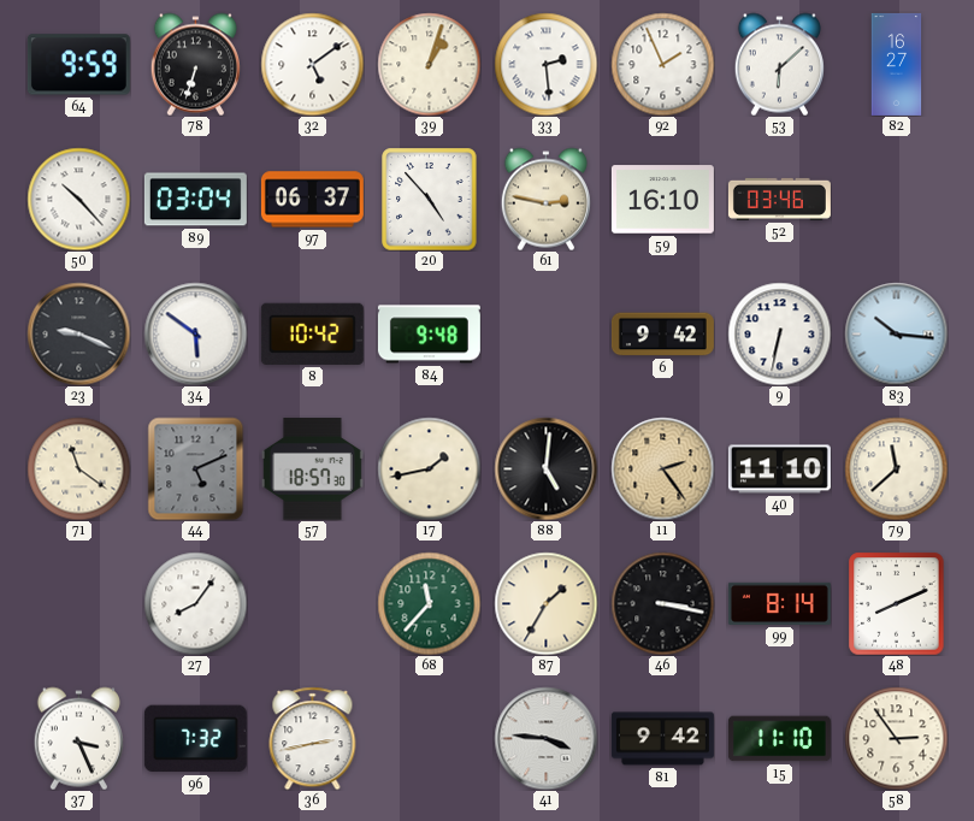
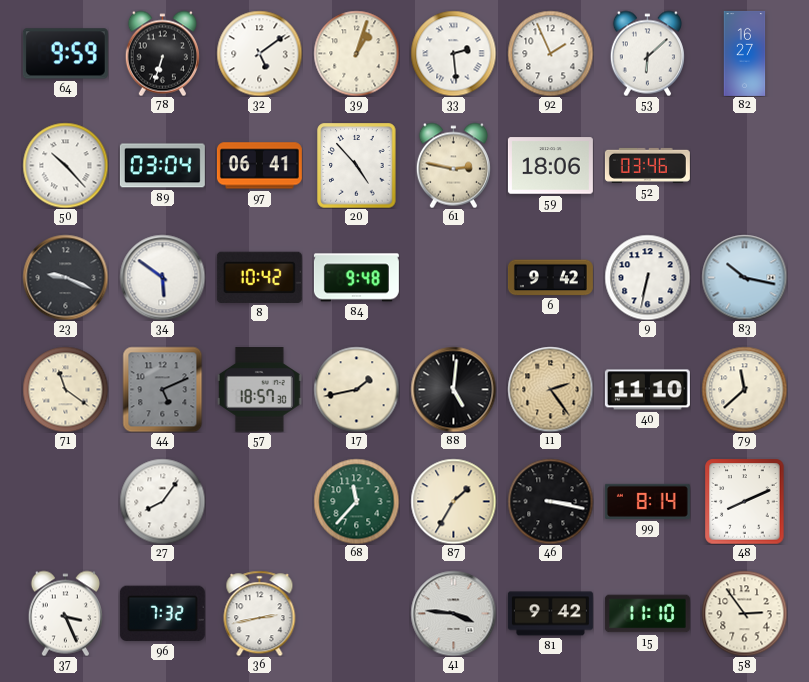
97: 06:37 -> 06:41
59: 16:10 -> 18:06
83: 10:16 -> 10:17
